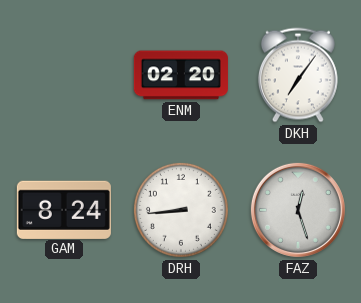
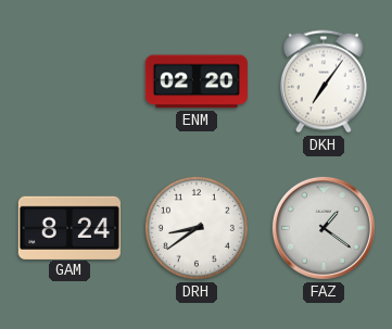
DRH: 8:44 -> 8:39
FAZ: 12:27 -> 1:21
